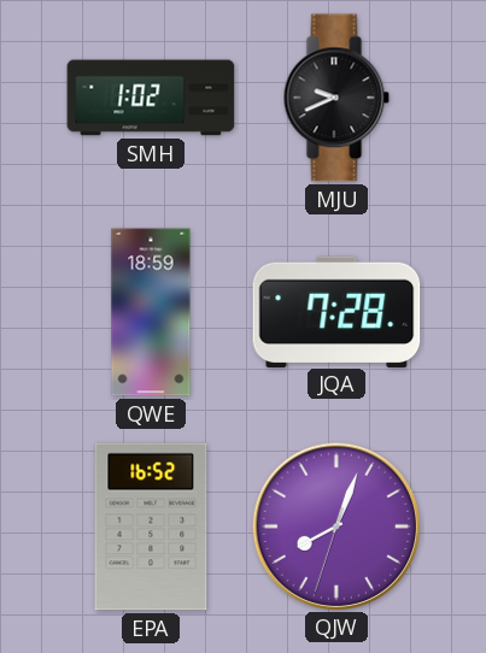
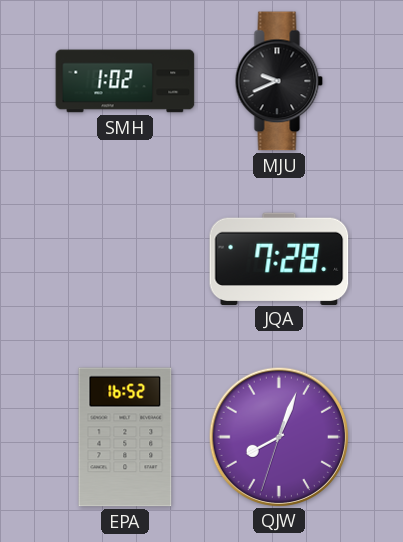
QWE: 18:59 -> none
